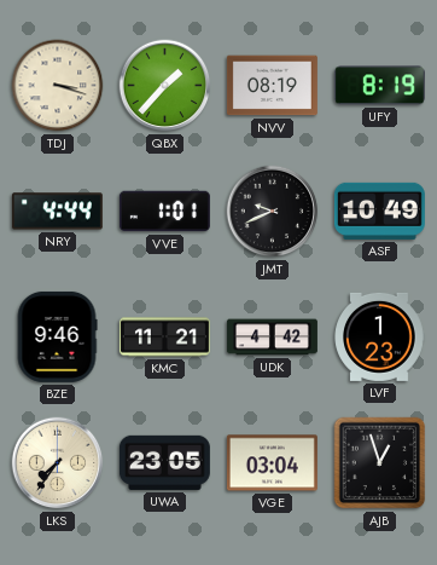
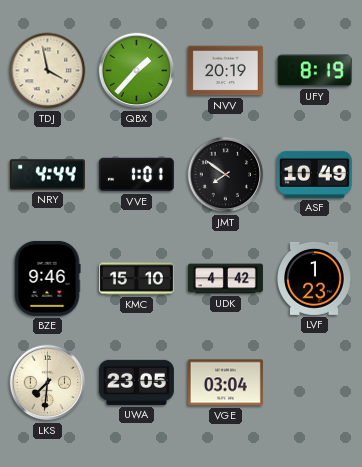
TDJ: 3:18 -> 3:58
NVV: 08:19 -> 20:19
JMT: 9:41 -> 7:51
KMC: 11:21 -> 15:10
LKS: 7:36 -> 7:31
AJB: 12:57 -> none
